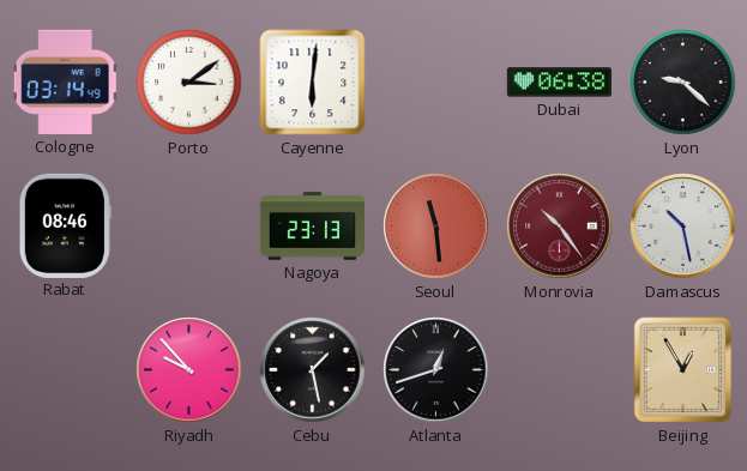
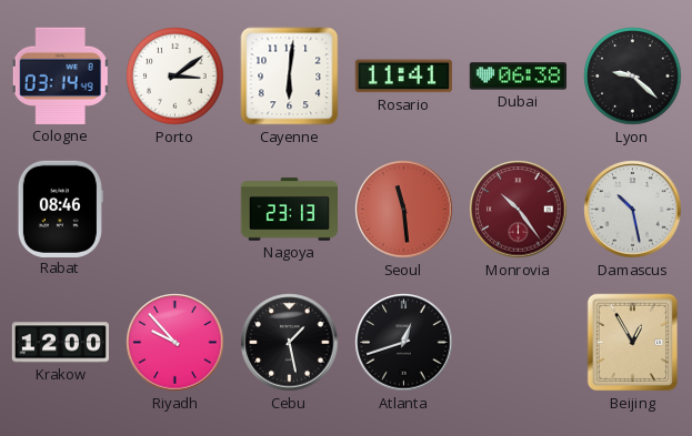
Rosario: none -> 11:41
Krakow: none -> 12:00
